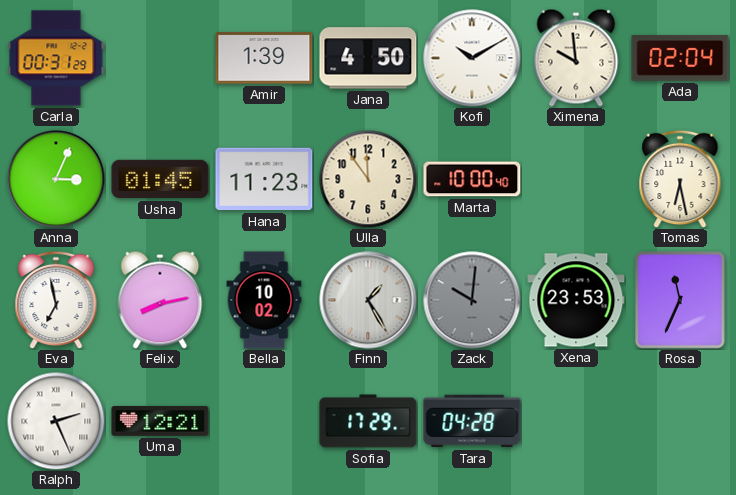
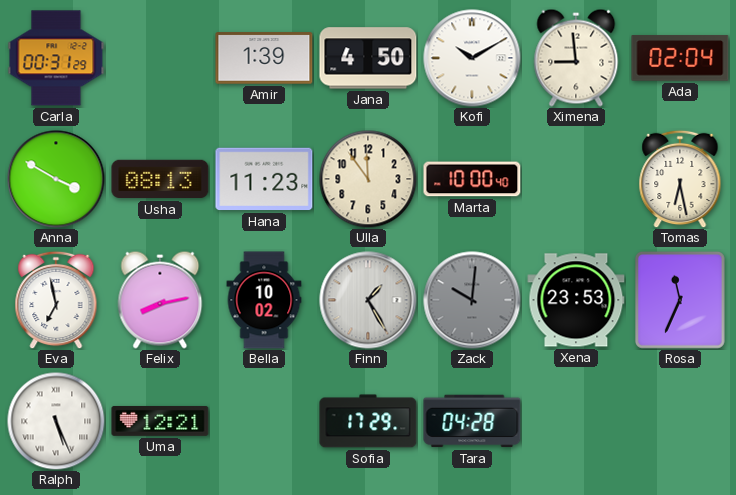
Ximena: 9:59 -> 8:59
Anna: 3:04 -> 3:50
Usha: 01:45 -> 08:13
Ralph: 2:26 -> 5:26
